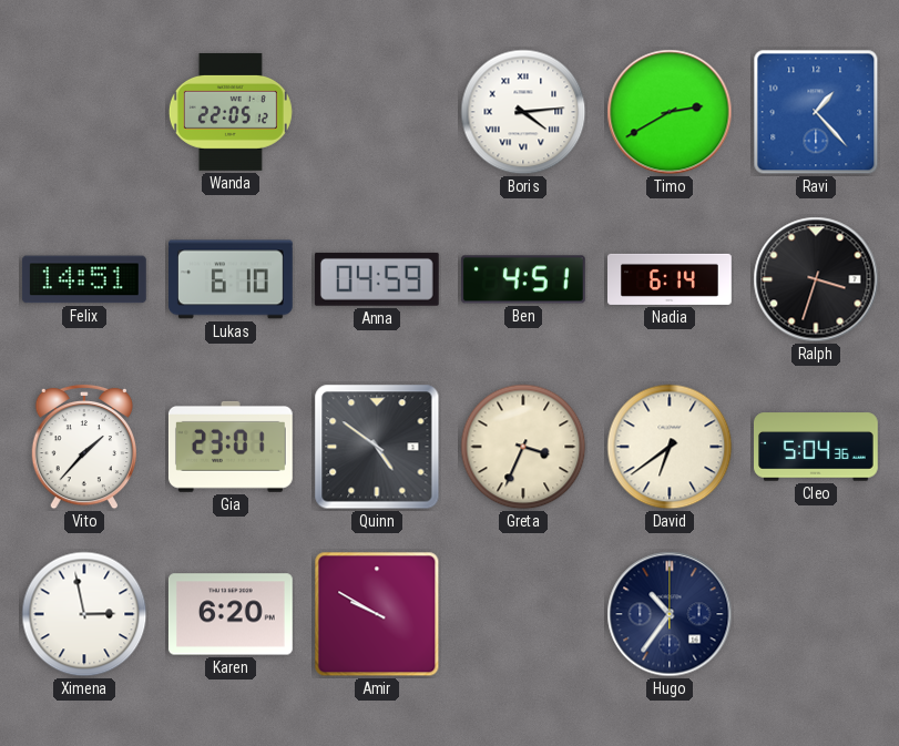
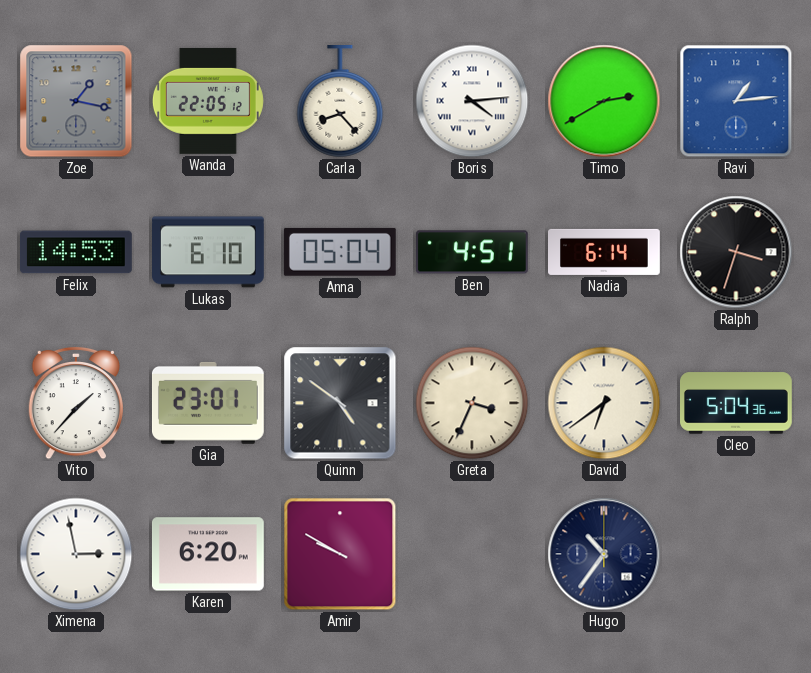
Zoe: none -> 1:17
Carla: none -> 8:23
Ravi: 1:23 -> 1:14
Felix: 14:51 -> 14:53
Anna: 04:59 -> 05:04
